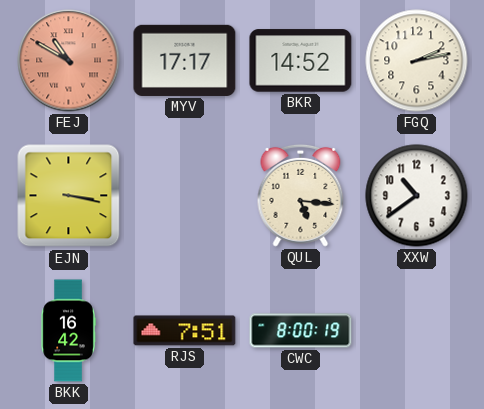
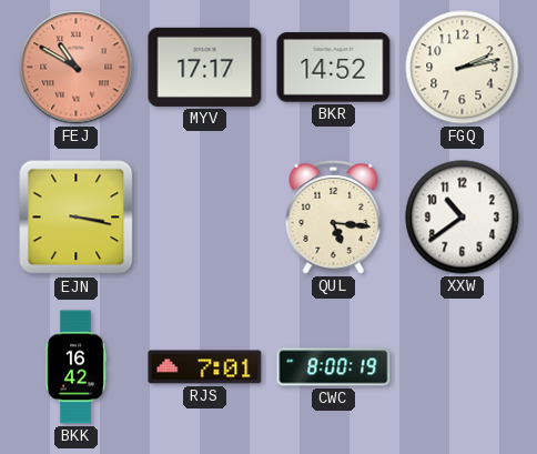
RJS: 7:51 -> 7:01
